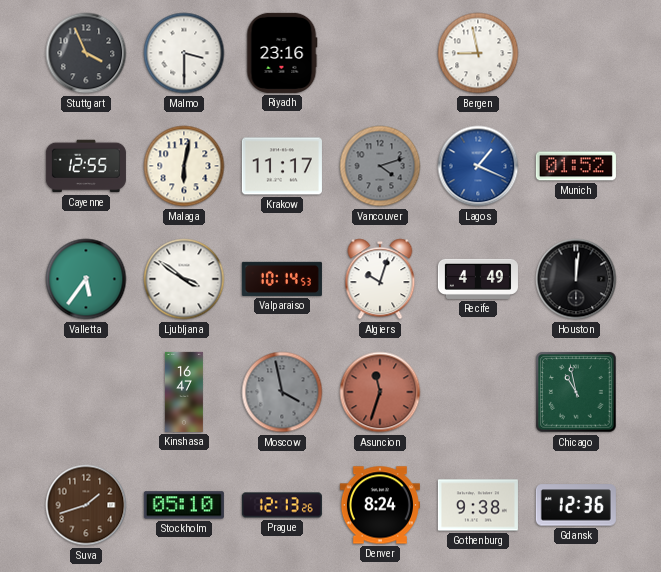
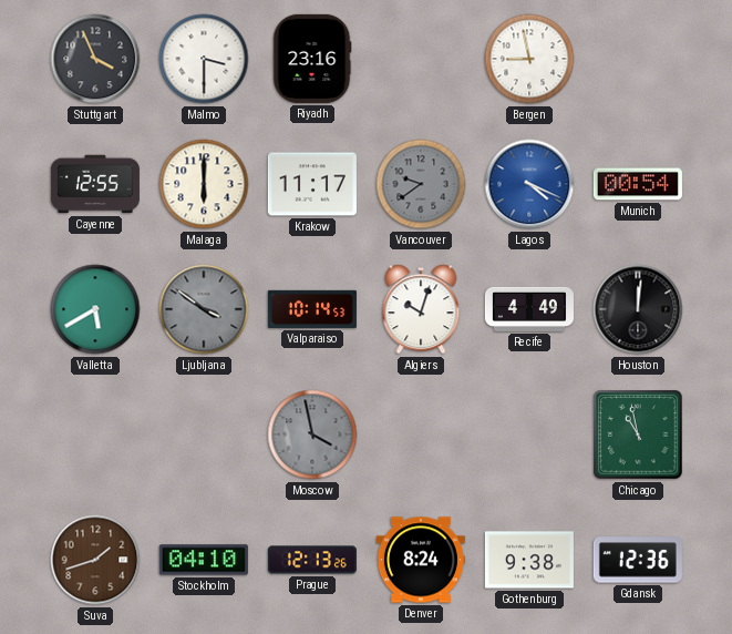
Malaga: 6:02 -> 6:00
Vancouver: 4:12 -> 9:39
Lagos: 1:19 -> 4:19
Munich: 01:52 -> 00:54
Valletta: 5:36 -> 5:40
Ljubljana dial: white -> grey
Kinshasa: 16:47 -> none
Asuncion: 11:33 -> none
Stockholm: 05:10 -> 04:10
